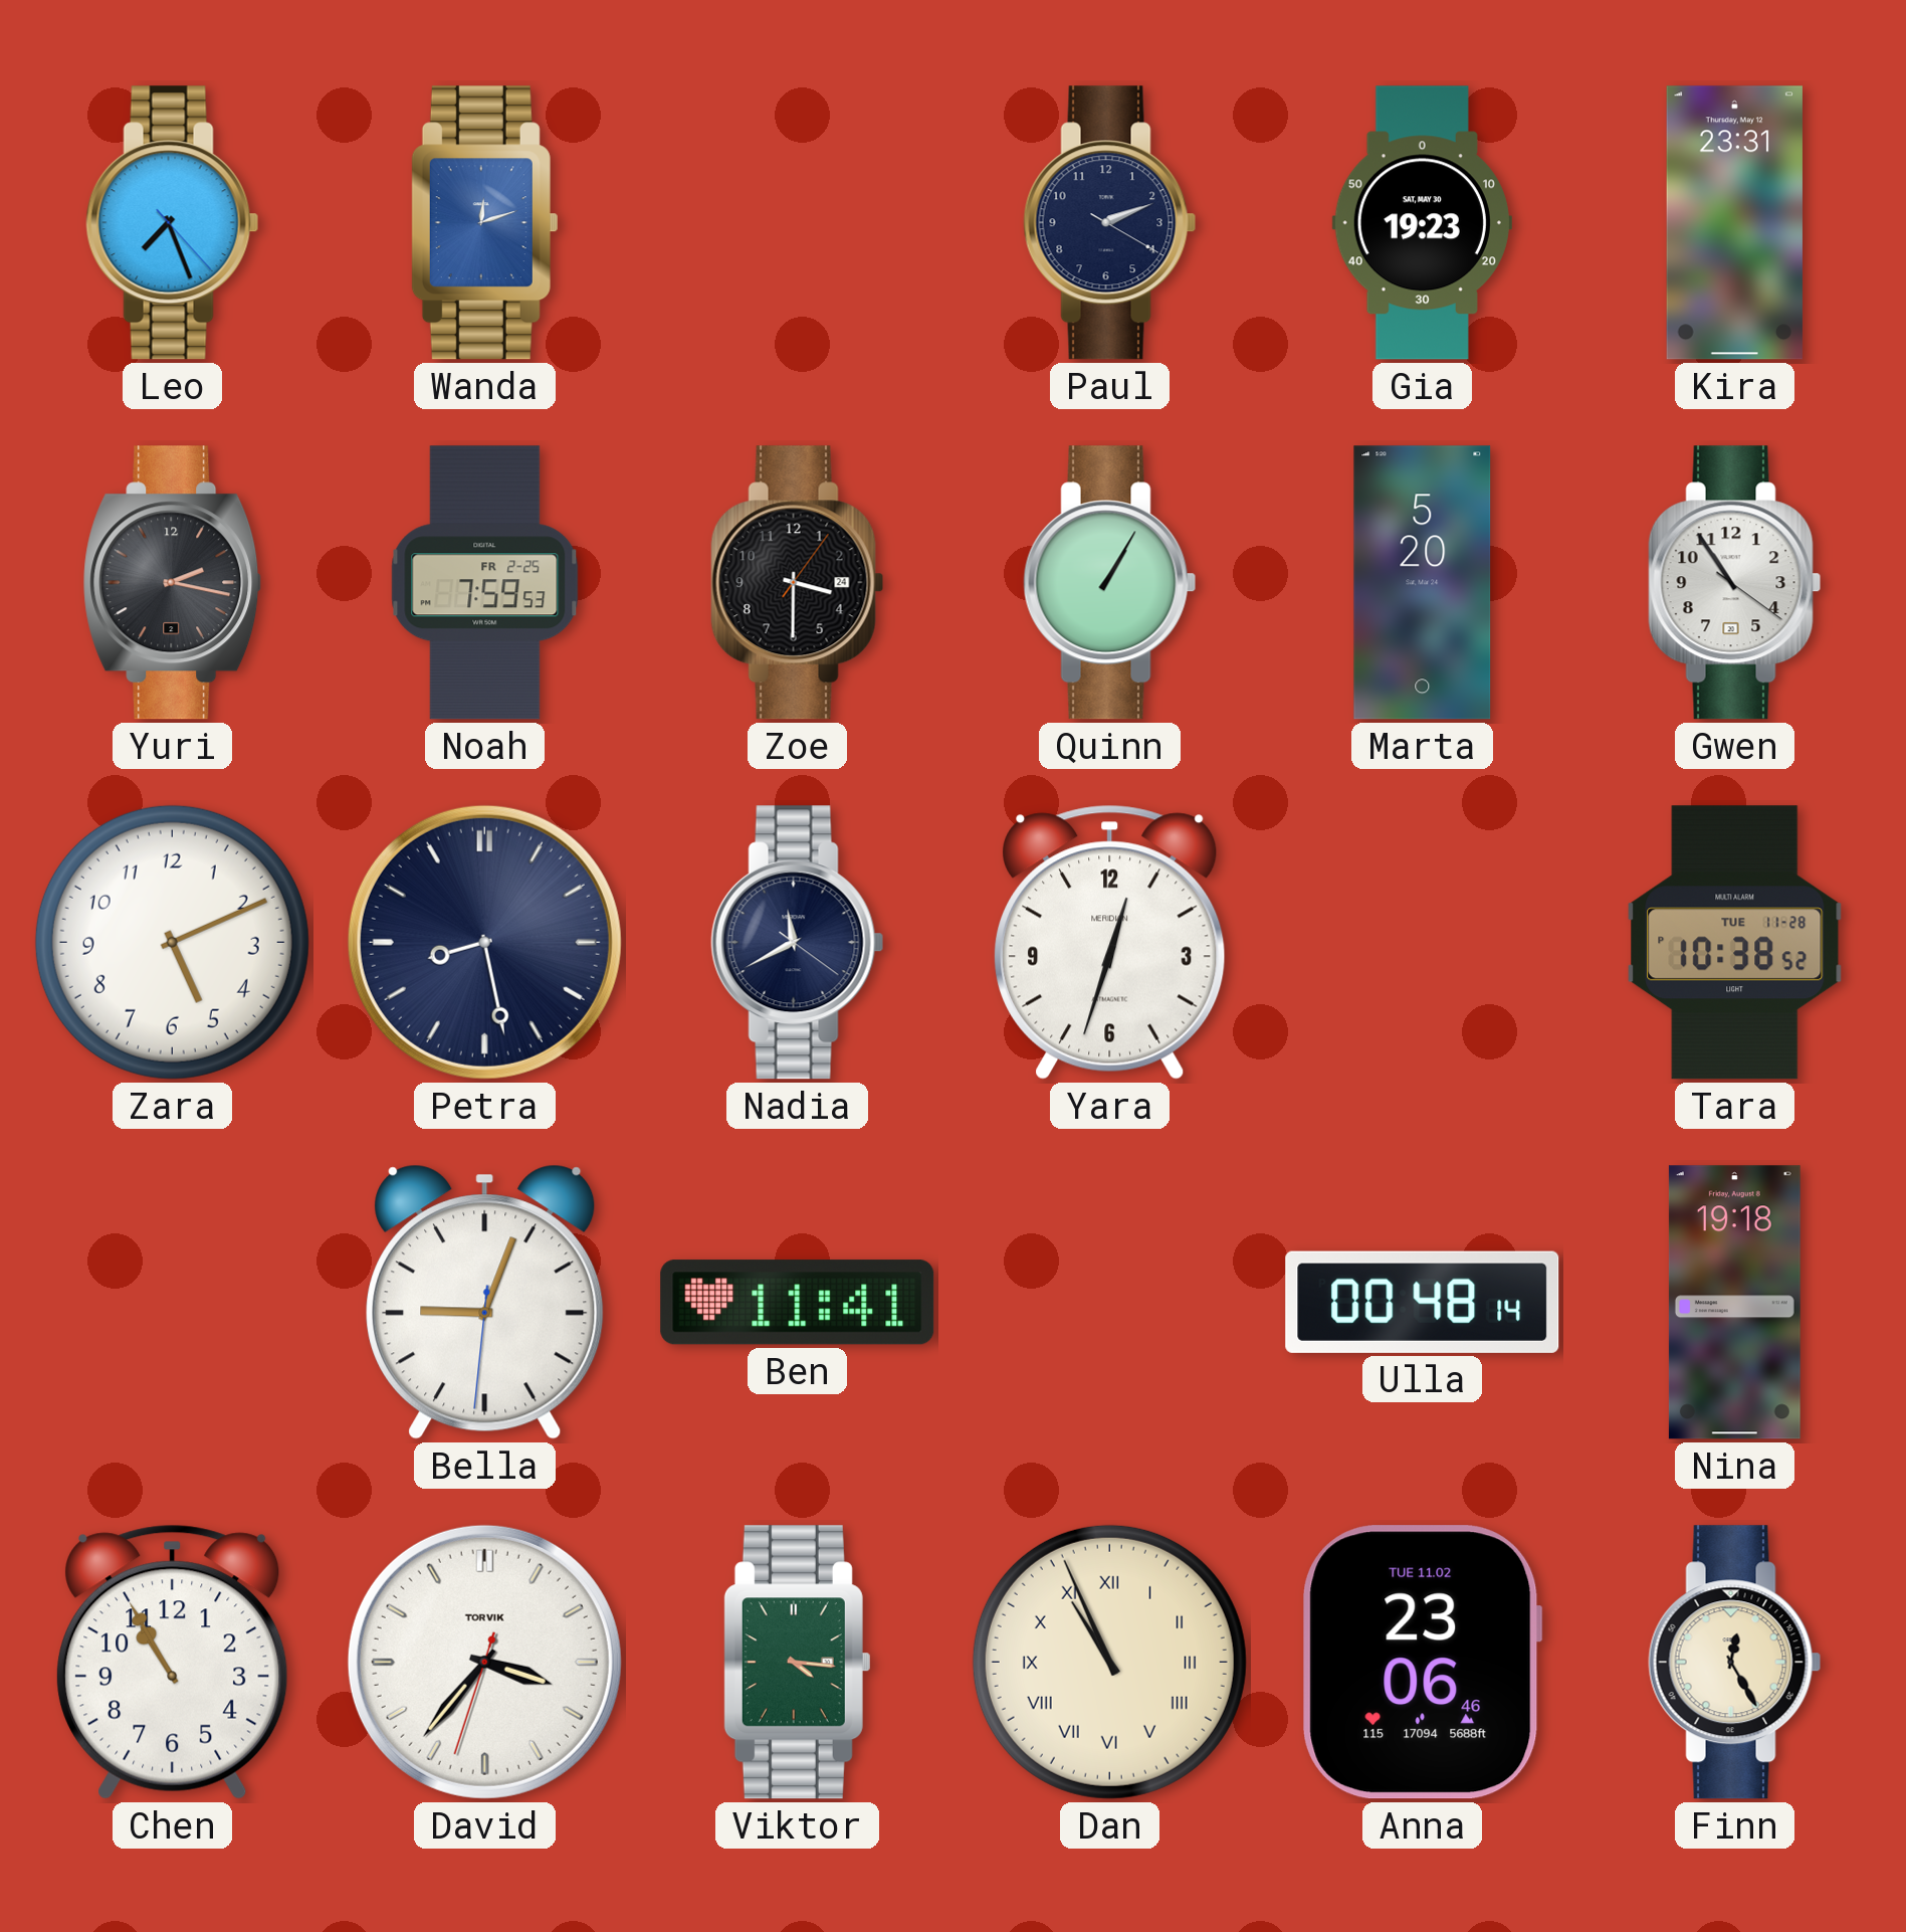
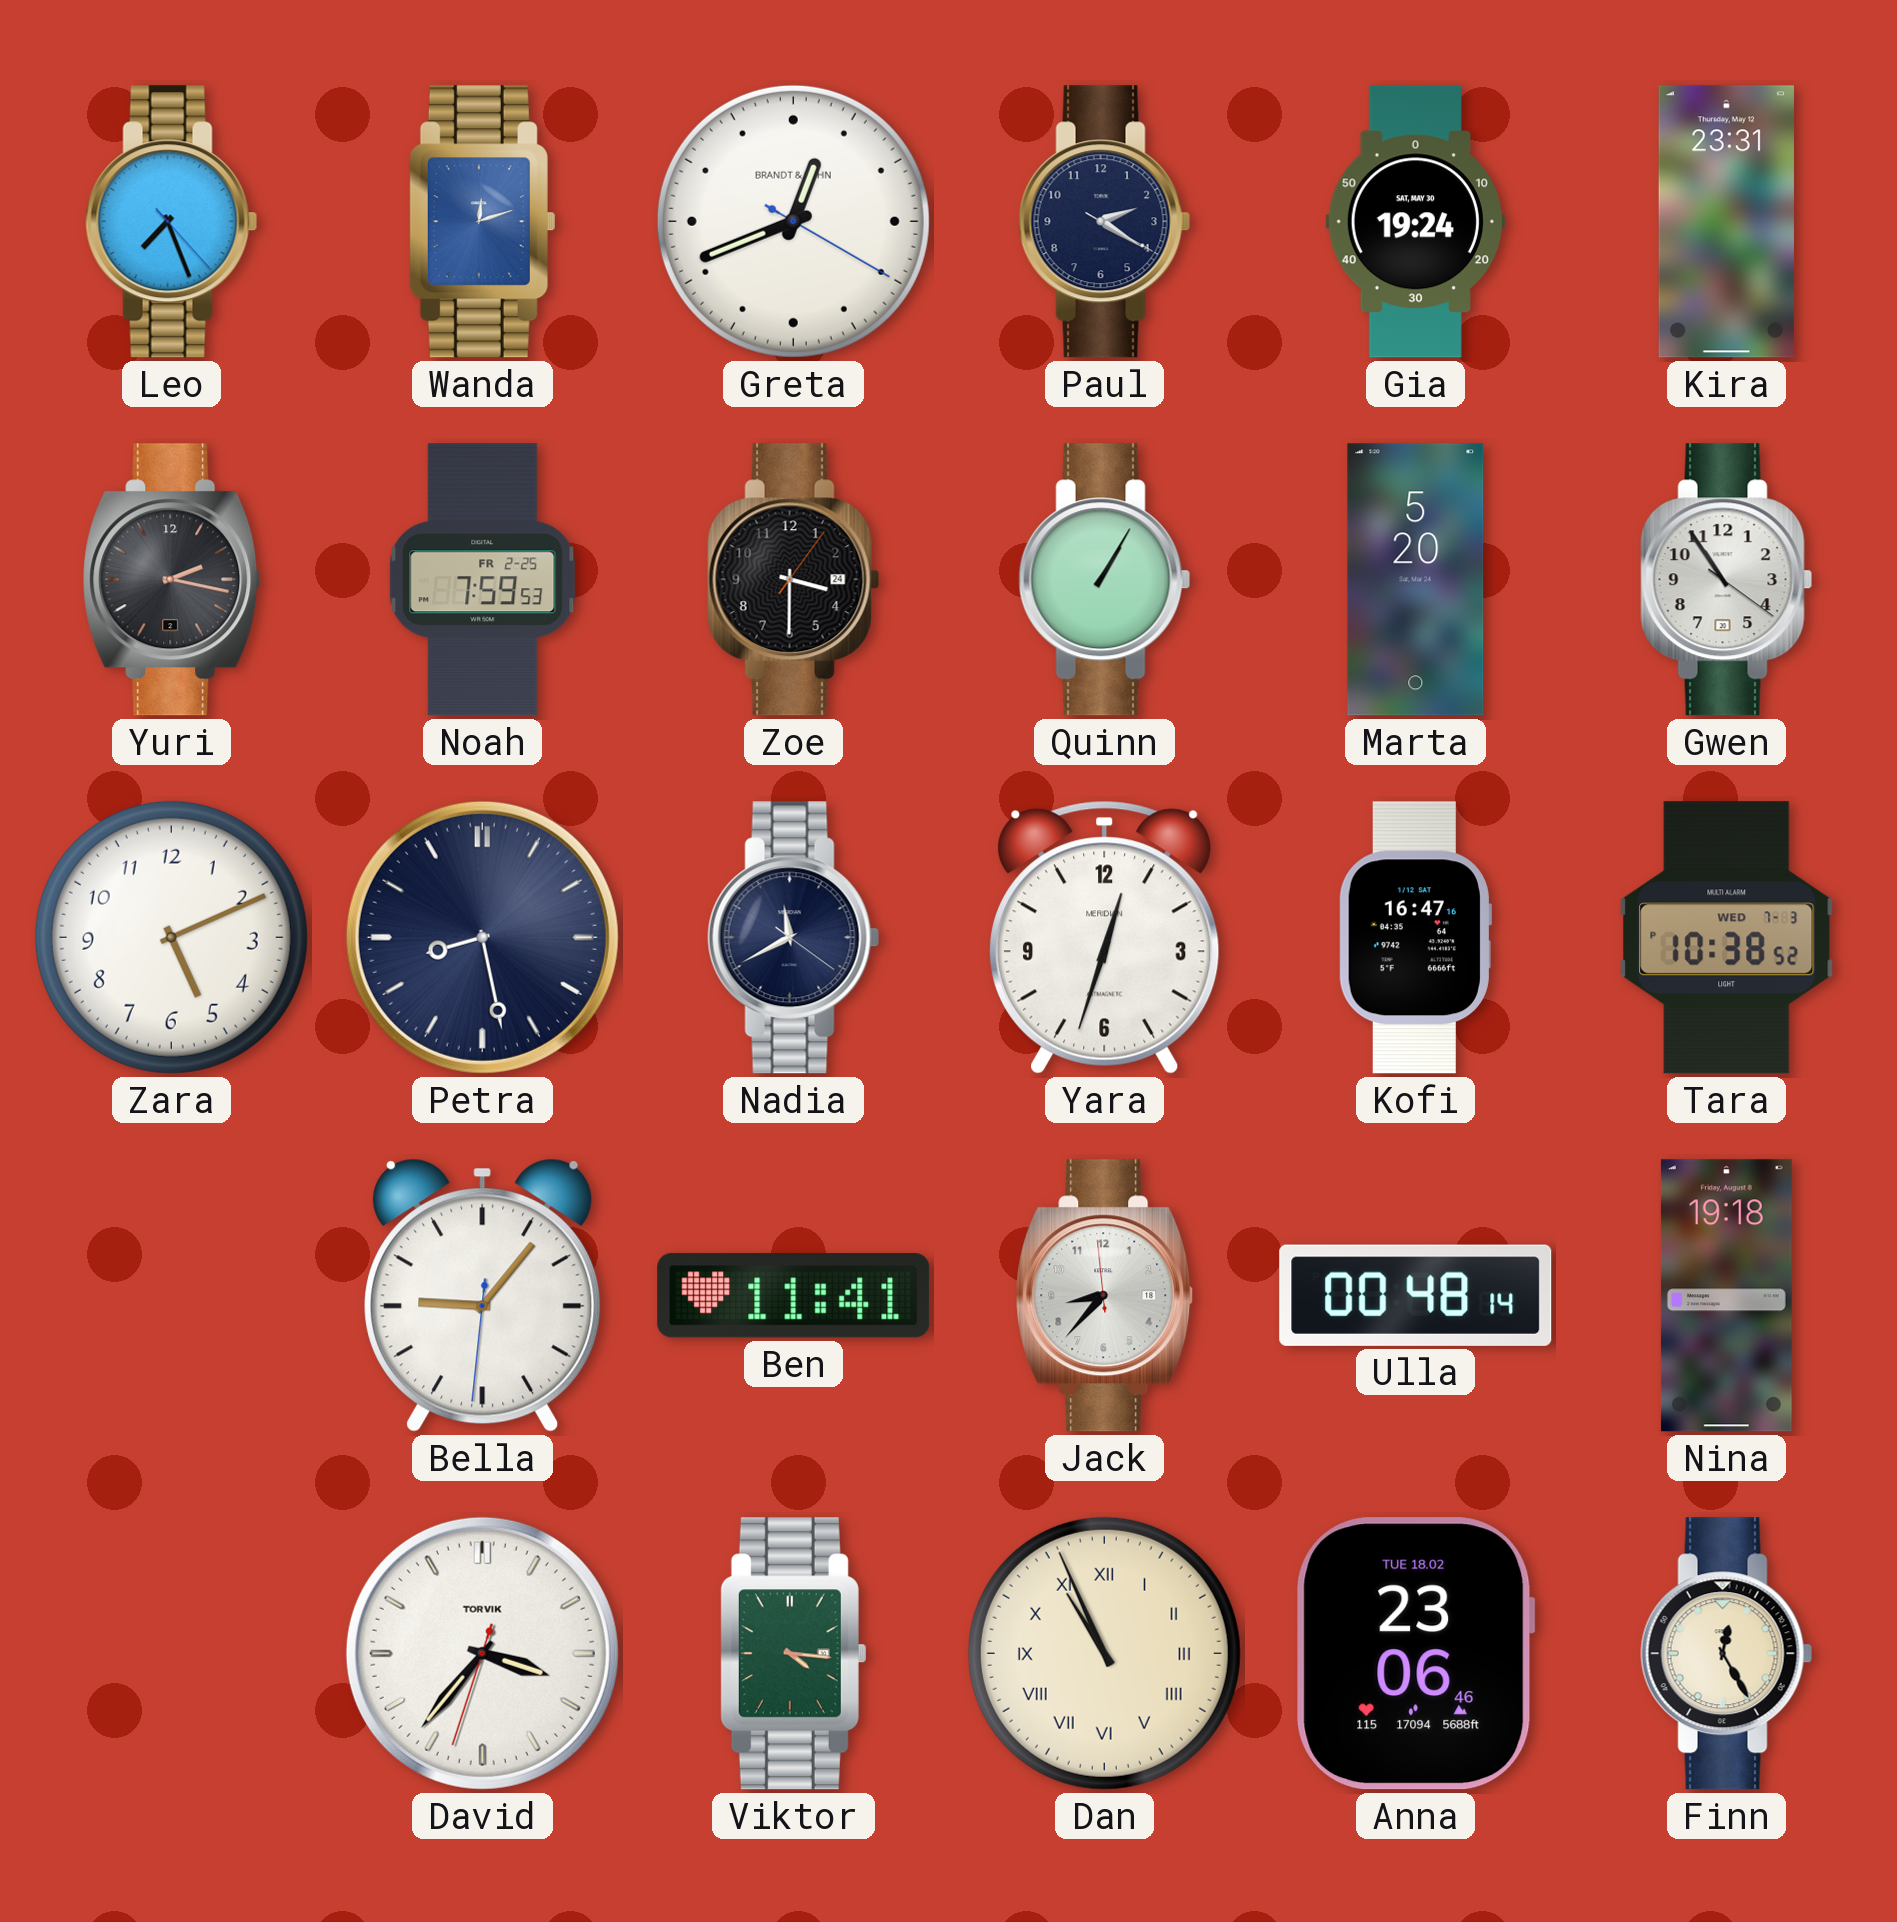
Greta: none -> 12:41
Paul: 2:11 -> 2:20
Gia: 19:23 -> 19:24
Kofi: none -> 16:47
Tara date: TUE 11-28 -> WED 7-3
Bella: 9:03 -> 9:06
Jack: none -> 8:36
Chen: 10:55 -> none
Anna date: TUE 11.02 -> TUE 18.02
